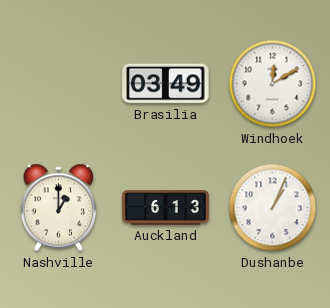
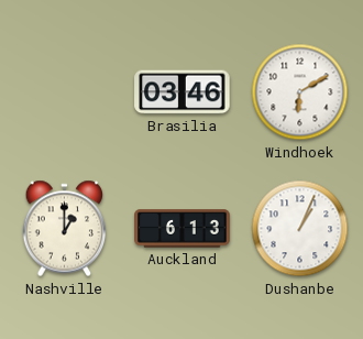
Brasilia: 03:49 -> 03:46
Windhoek: 12:10 -> 6:10
